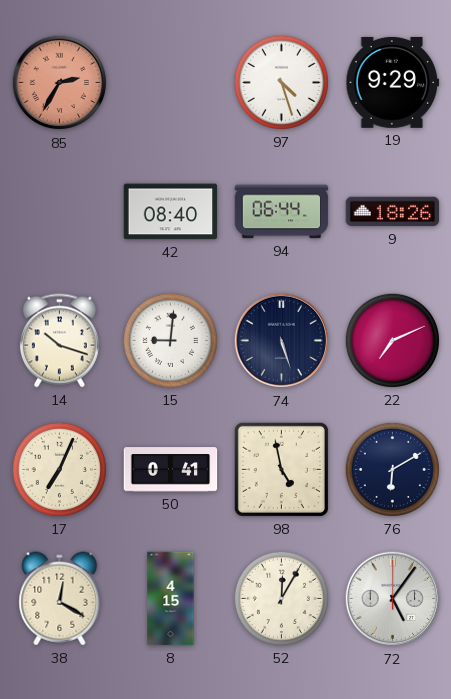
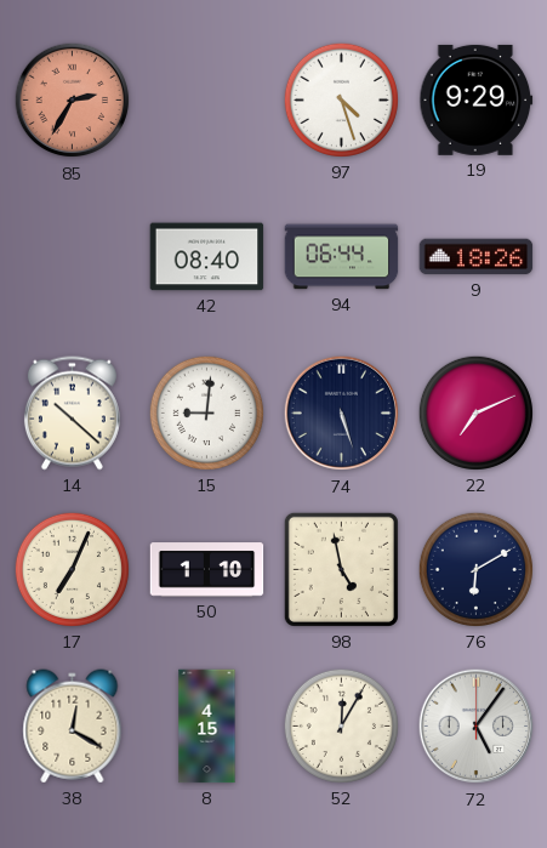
14: 10:18 -> 10:22
50: 0:41 -> 1:10
